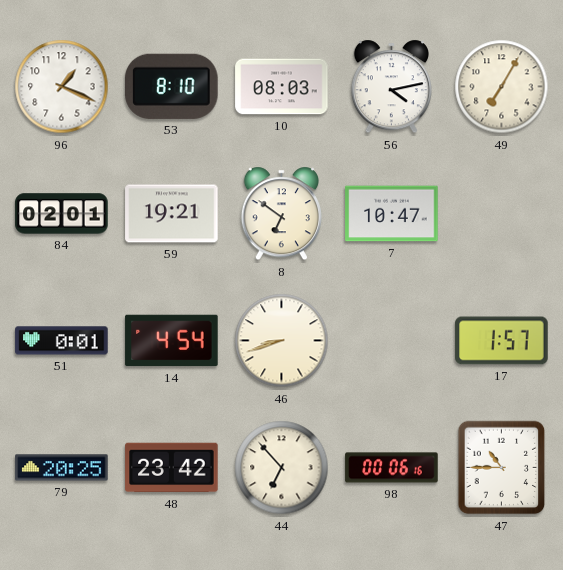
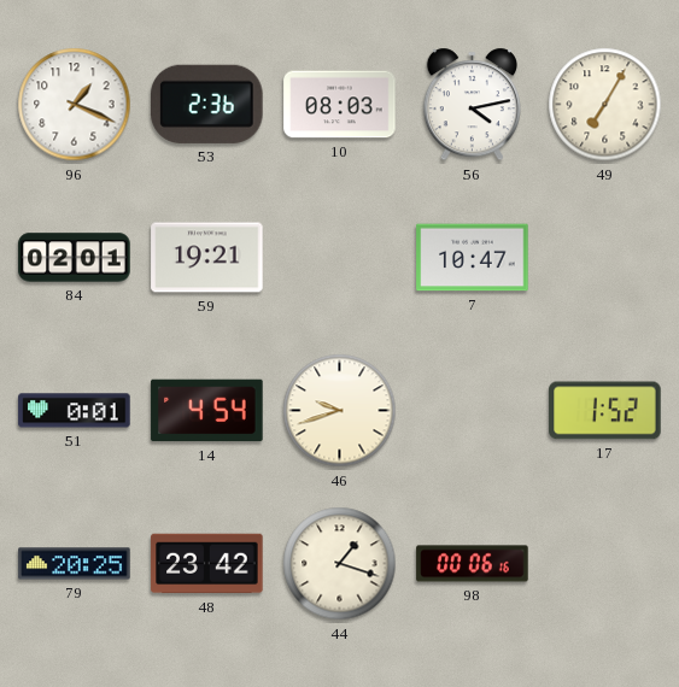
53: 8:10 -> 2:36
8: 6:51 -> none
46: 8:42 -> 9:42
17: 1:57 -> 1:52
44: 6:53 -> 1:18
47: 10:45 -> none
